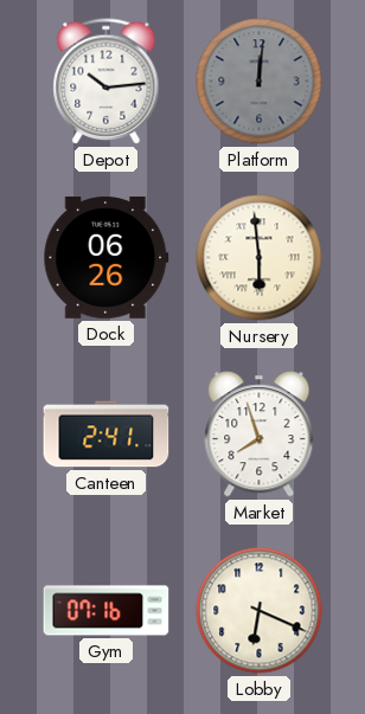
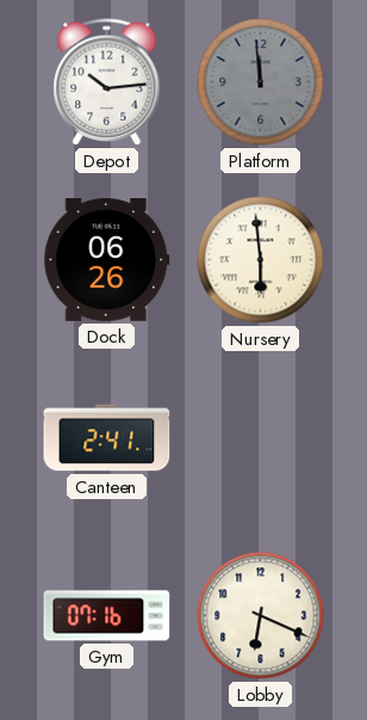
Platform: 12:01 -> 11:59
Market: 7:57 -> none
